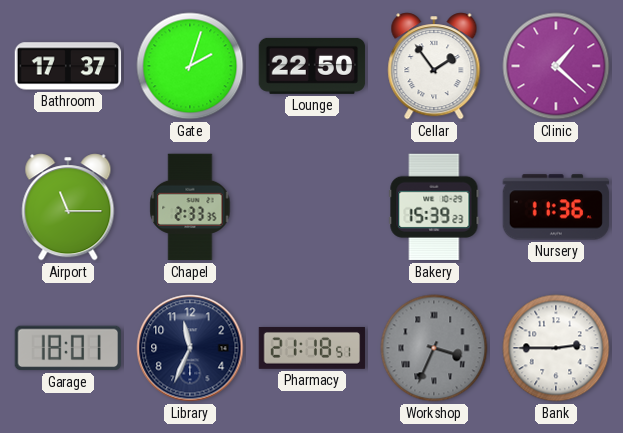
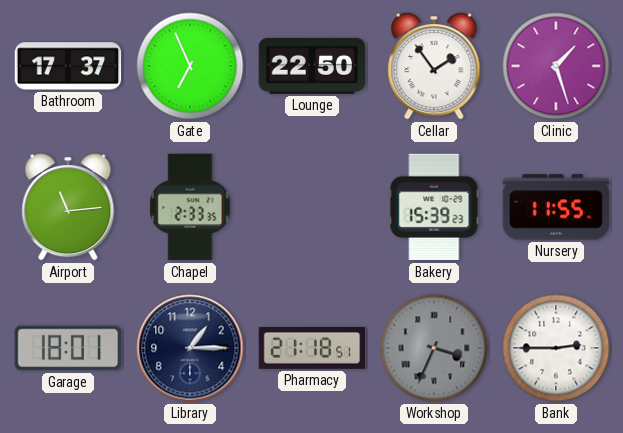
Gate: 2:03 -> 6:56
Clinic: 1:22 -> 1:27
Airport: 11:15 -> 11:14
Nursery: 11:36 -> 11:55
Library: 11:34 -> 1:15
